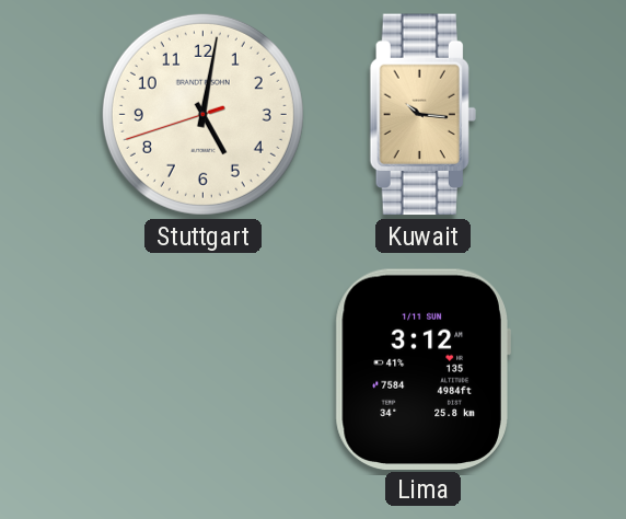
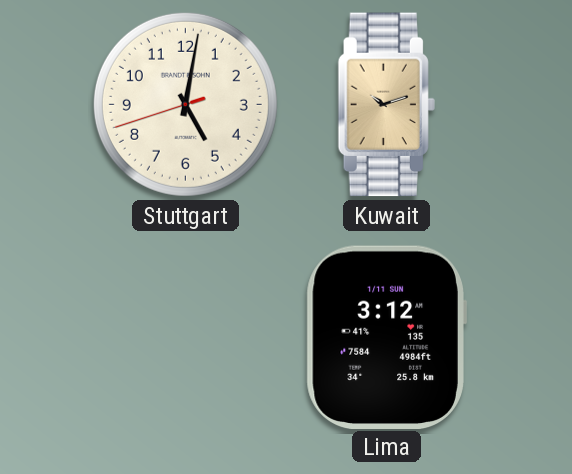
Kuwait: 10:16 -> 10:12
